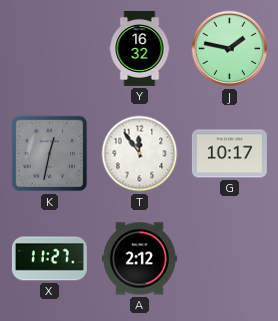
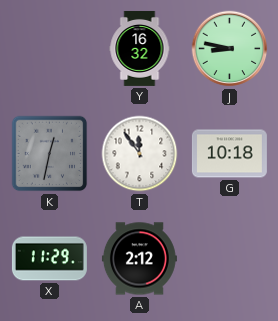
J: 1:47 -> 8:47
G: 10:17 -> 10:18
X: 11:27 -> 11:29
